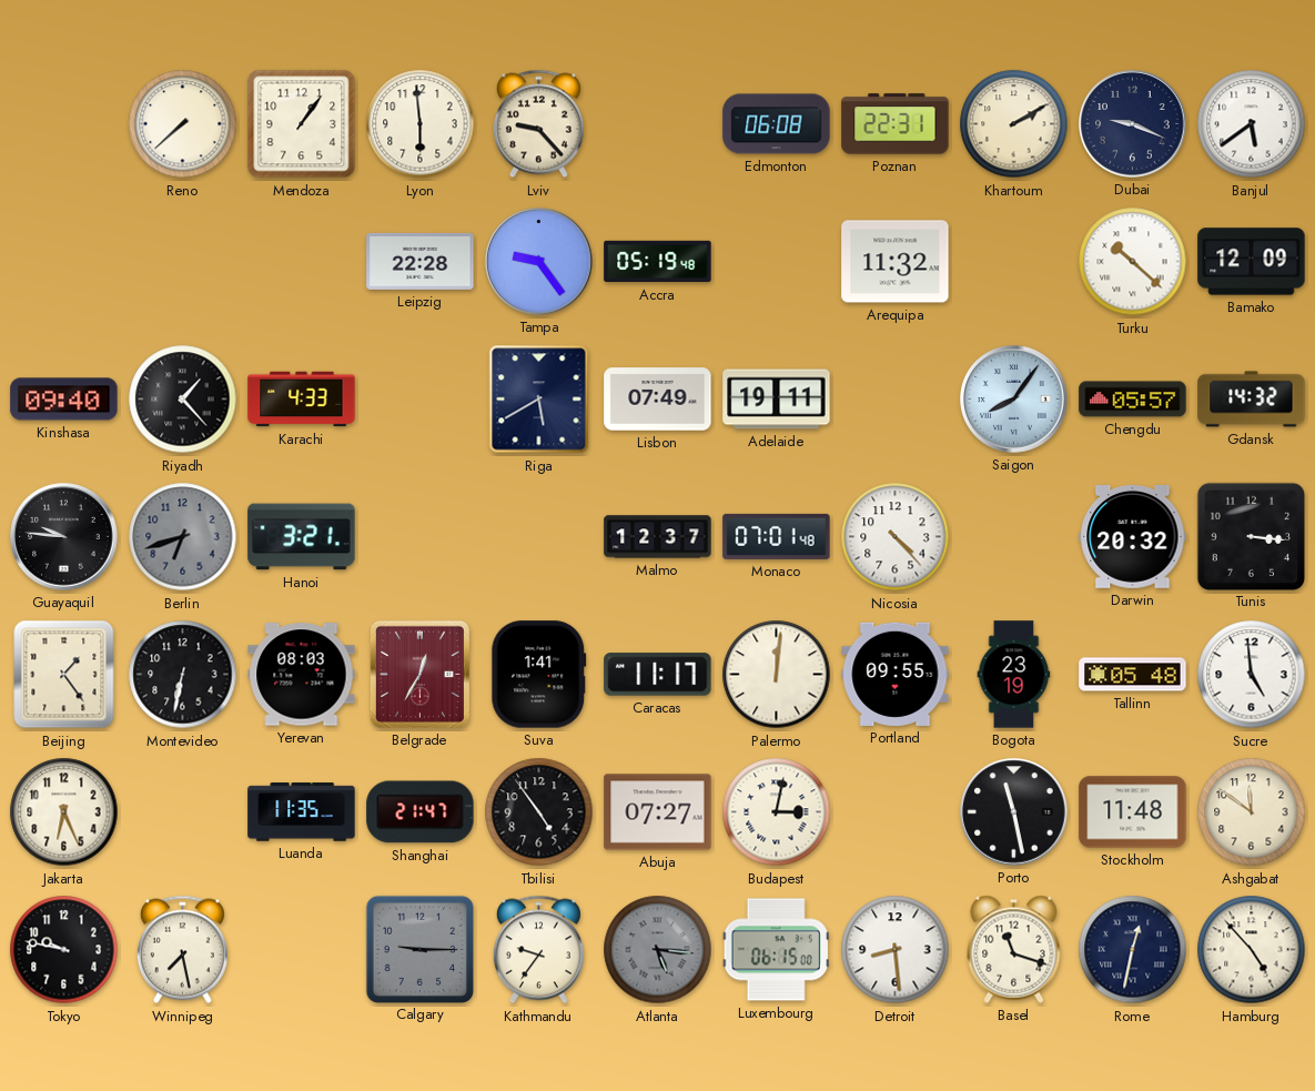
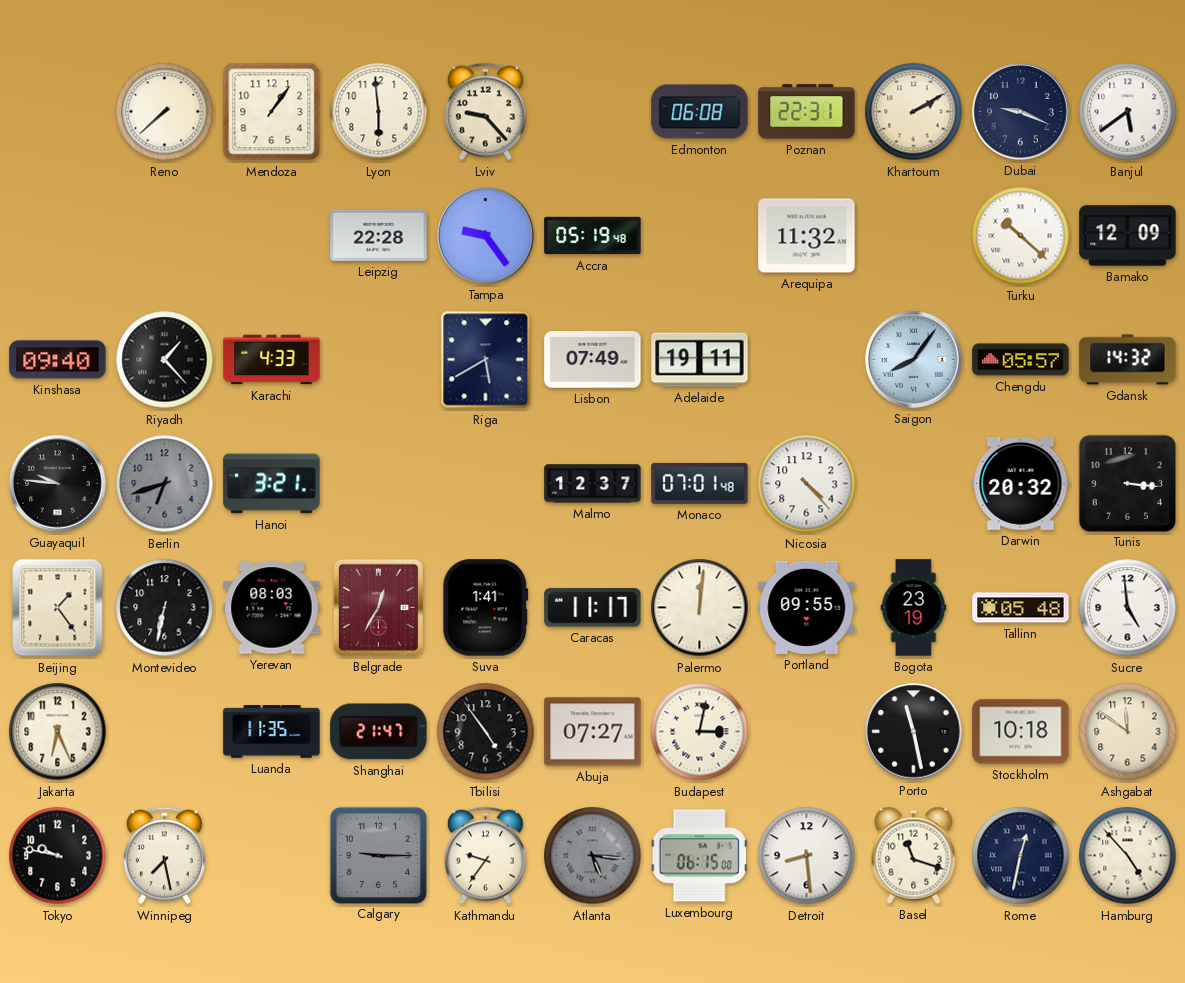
Stockholm: 11:48 -> 10:18
